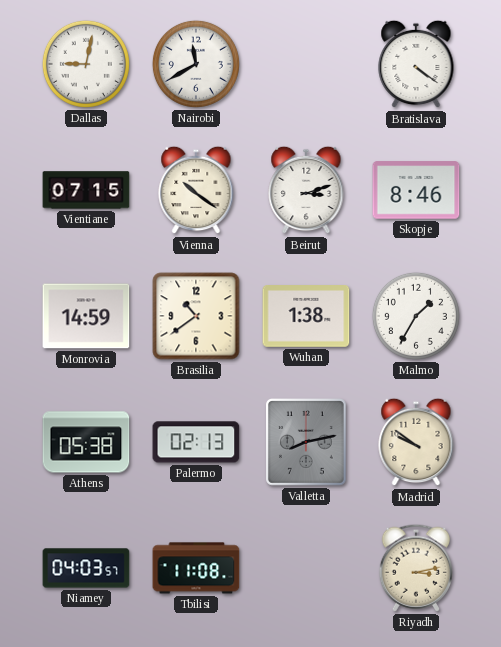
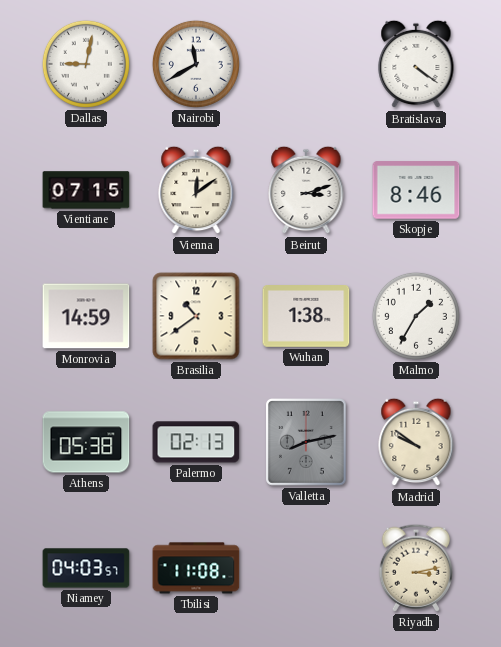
Vienna: 10:21 -> 12:09
